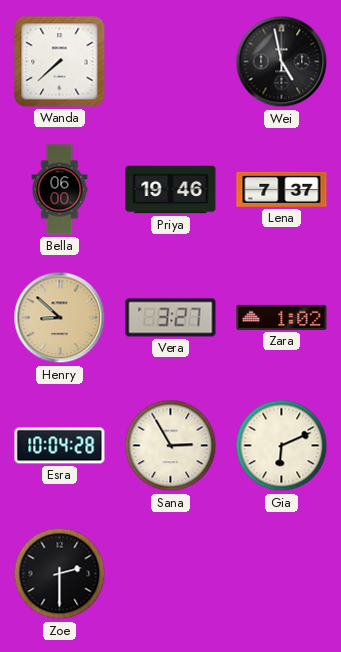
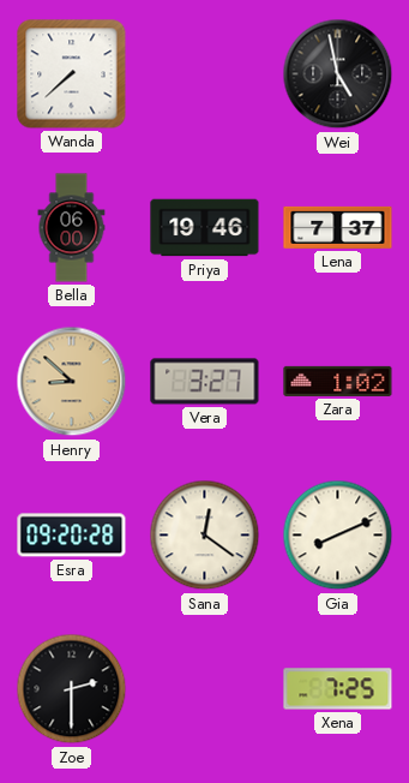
Esra: 10:04 -> 09:20
Sana: 2:55 -> 12:21
Gia: 6:11 -> 8:11
Xena: none -> 7:25
